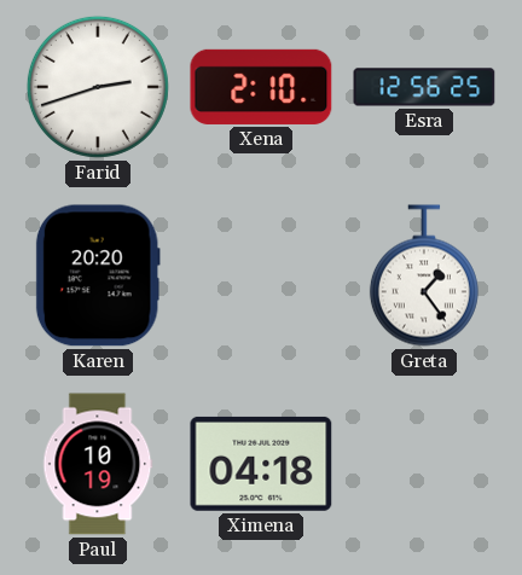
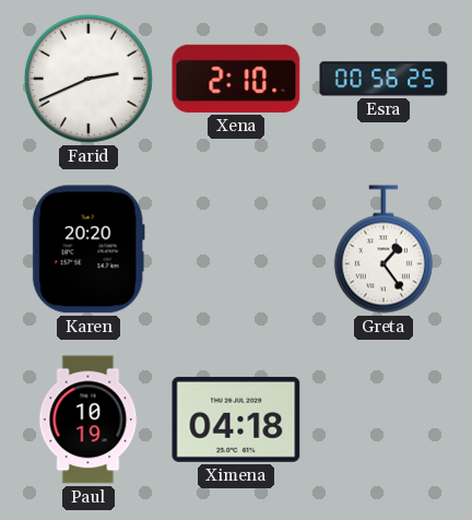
Farid: 2:42 -> 2:41
Esra: 12:56 -> 00:56
